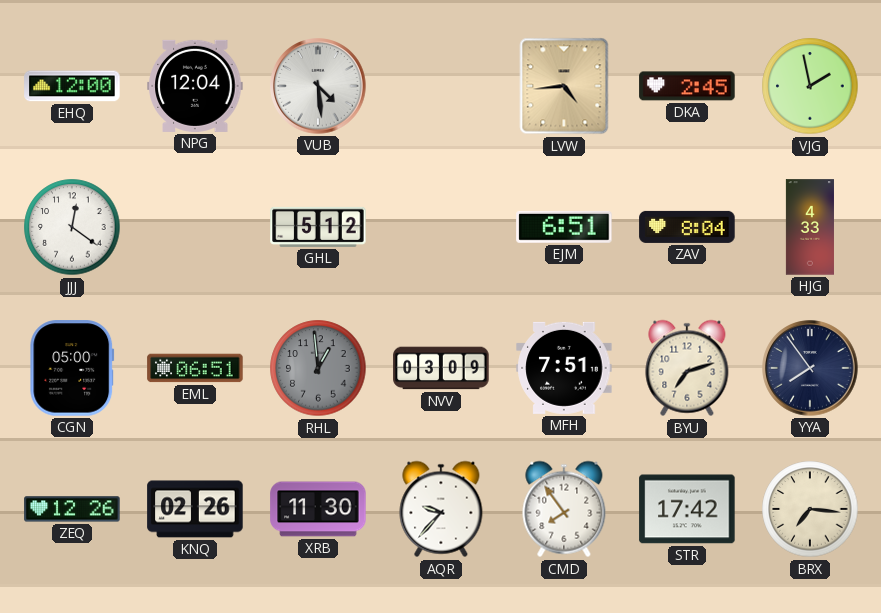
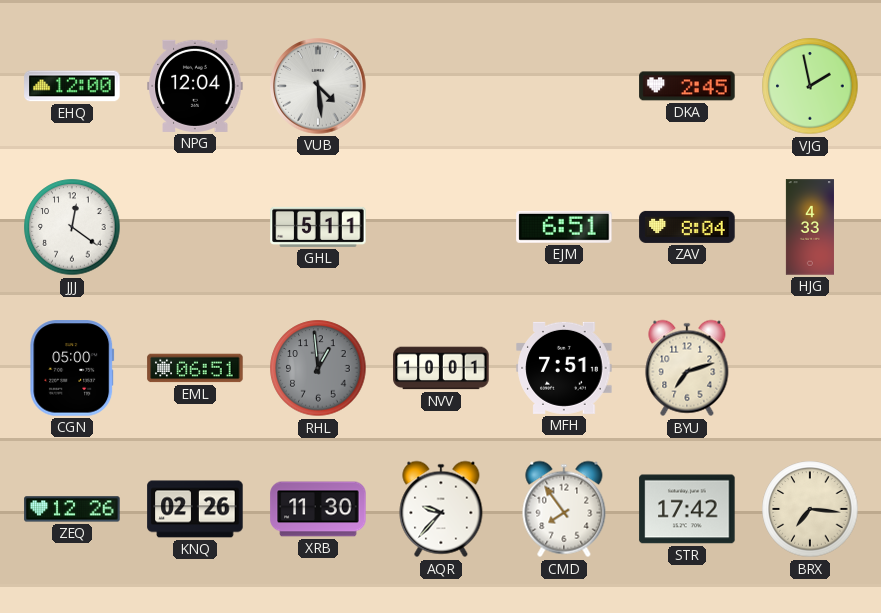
LVW: 4:44 -> none
GHL: 5:12 -> 5:11
NVV: 03:09 -> 10:01
YYA: 7:54 -> none
